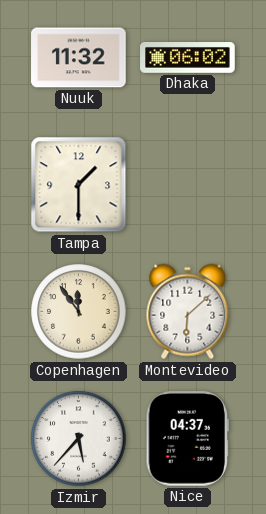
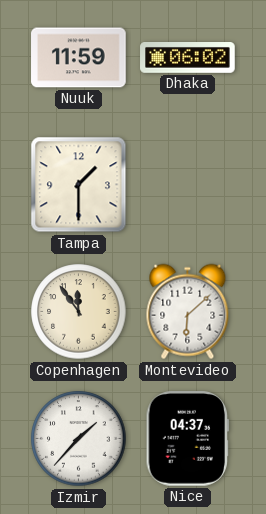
Nuuk: 11:32 -> 11:59
Izmir: 5:37 -> 1:37
